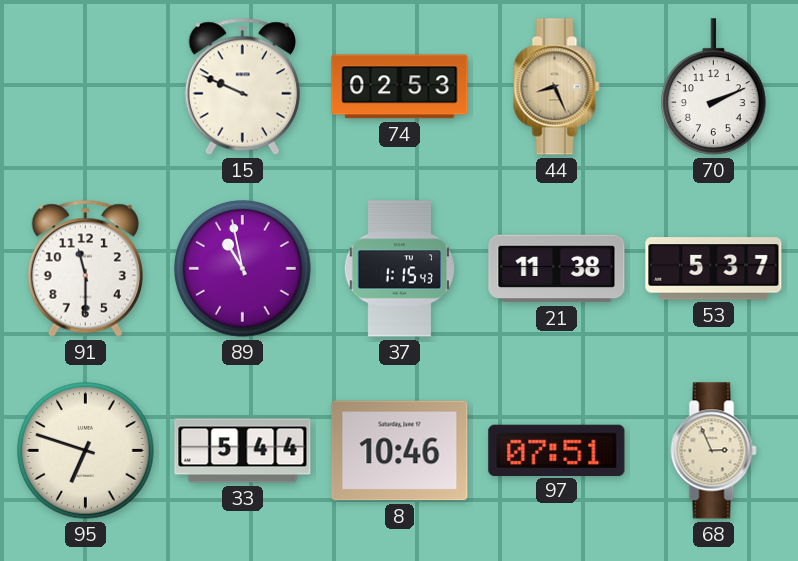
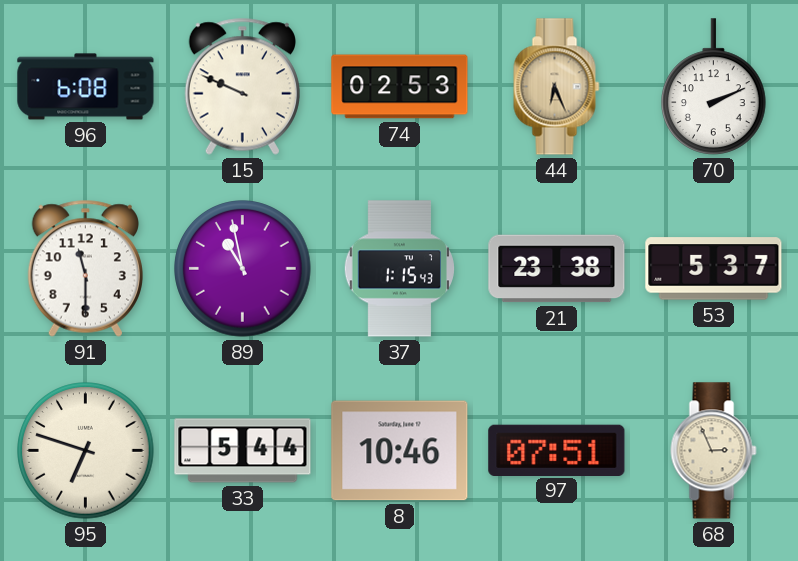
96: none -> 6:08
44: 8:26 -> 6:26
21: 11:38 -> 23:38
